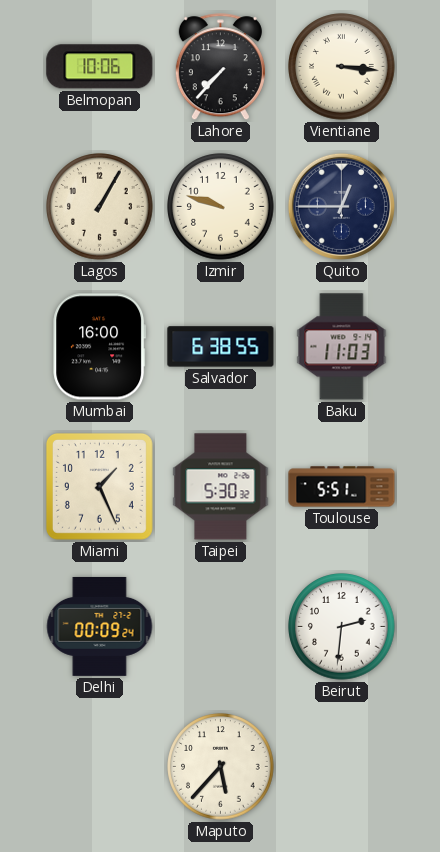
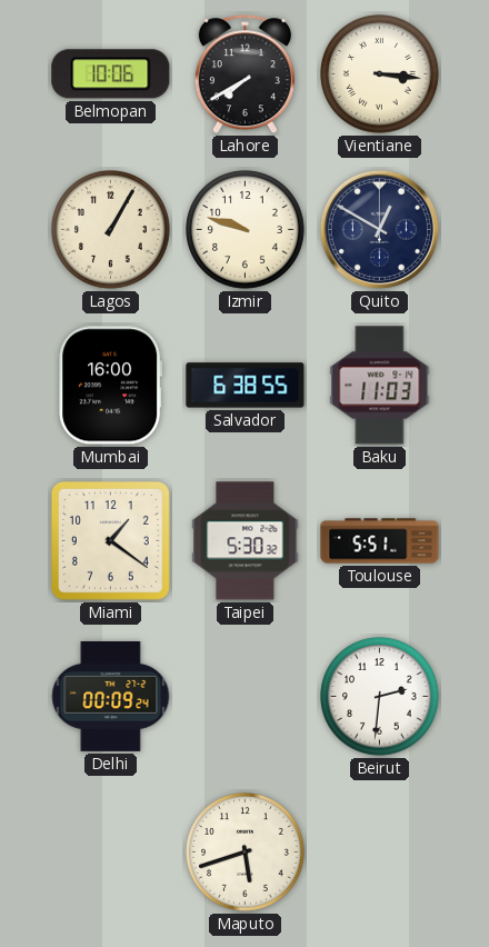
Lahore: 7:37 -> 7:40
Quito: 12:45 -> 12:50
Miami: 1:26 -> 1:21
Maputo: 5:37 -> 5:42
